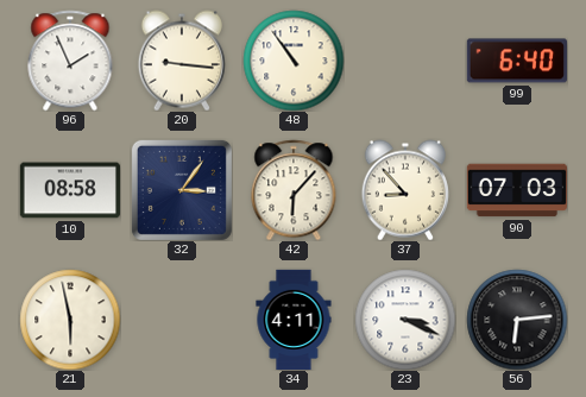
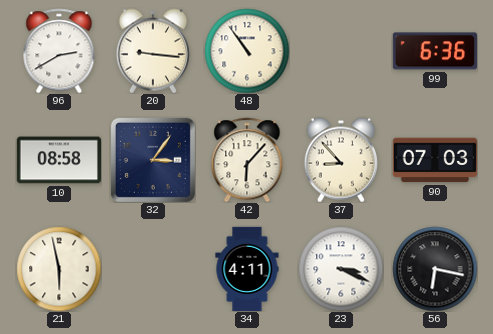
96: 1:56 -> 2:40
99: 6:40 -> 6:36
56: 6:14 -> 6:17
